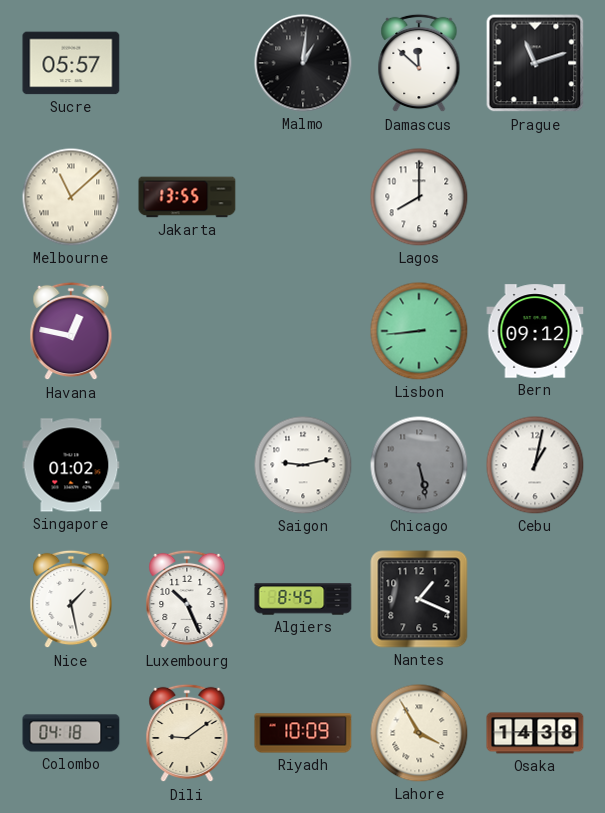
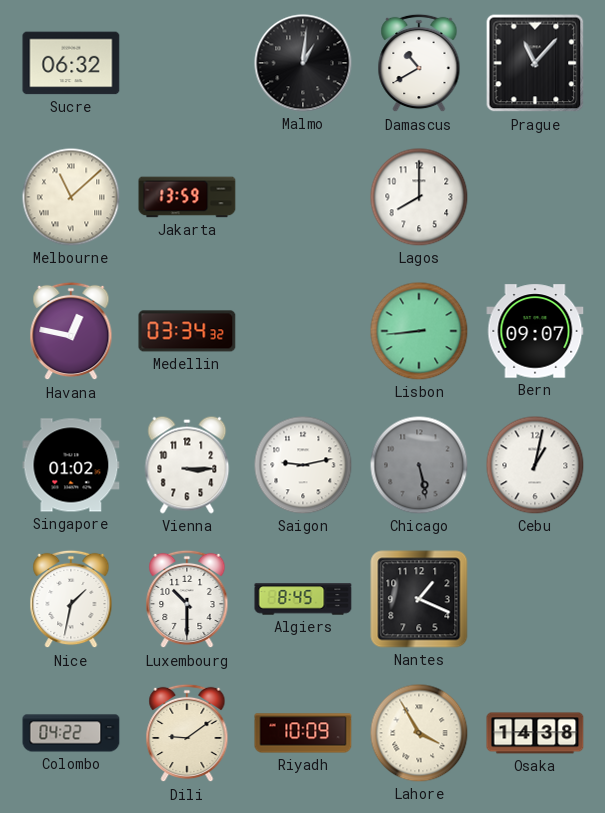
Sucre: 05:57 -> 06:32
Damascus: 11:52 -> 10:40
Prague: 11:12 -> 11:07
Jakarta: 13:55 -> 13:59
Medellin: none -> 03:34
Bern: 09:12 -> 09:07
Vienna: none -> 3:15
Nice: 1:28 -> 1:32
Luxembourg: 10:26 -> 10:30
Colombo: 04:18 -> 04:22
